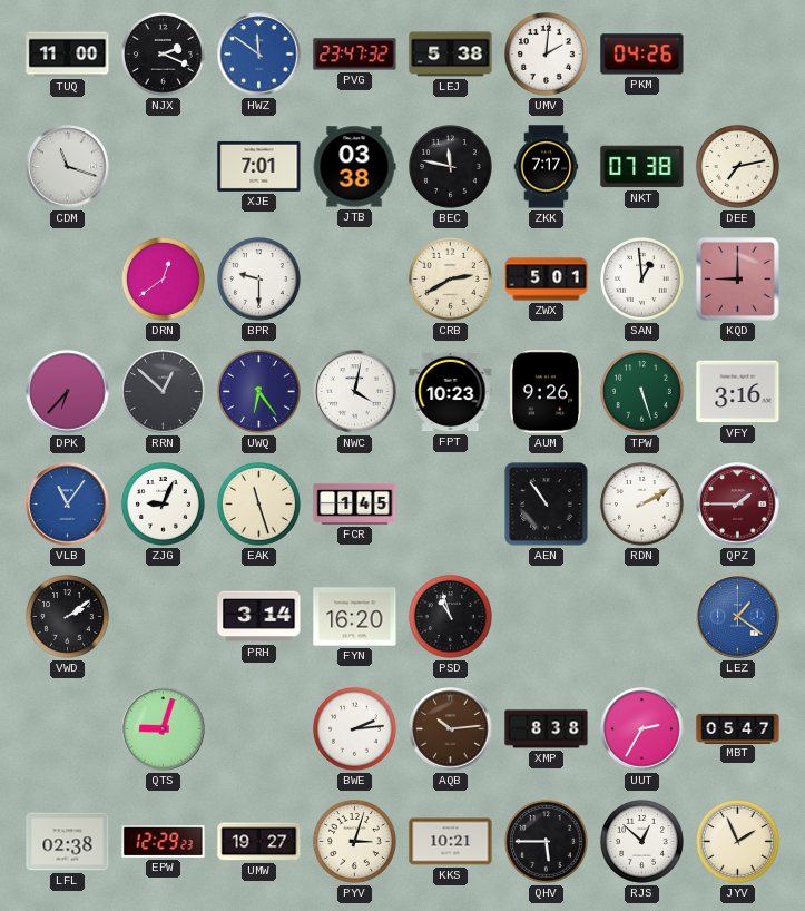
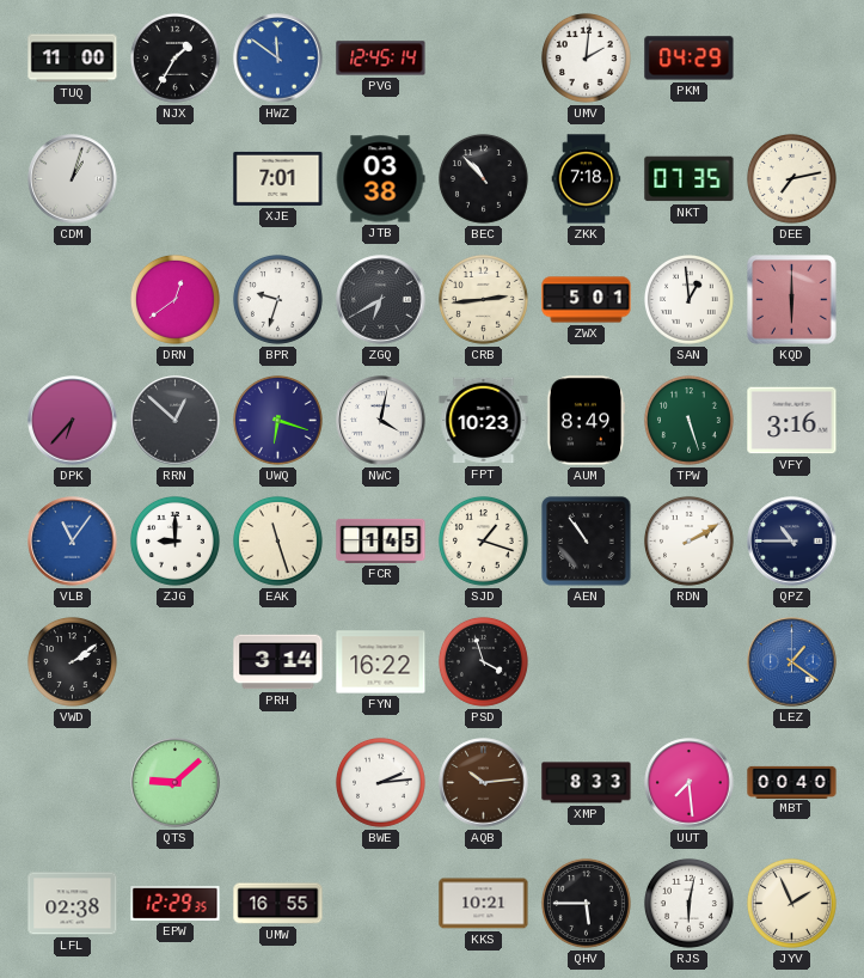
NJX: 2:19 -> 1:35
PVG: 23:47 -> 12:45
LEJ: 5:38 -> none
PKM: 04:26 -> 04:29
CDM: 11:18 -> 1:03
BEC: 11:47 -> 10:53
ZKK: 7:17 -> 7:18
NKT: 07:38 -> 07:35
BPR: 9:30 -> 9:33
ZGQ: none -> 6:40
CRB: 2:40 -> 2:44
KQD: 9:00 -> 6:00
UWQ: 6:24 -> 6:18
AUM: 9:26 -> 8:49
ZJG: 9:04 -> 9:00
SJD: none -> 1:18
QPZ: 1:45 -> 10:45
QPZ dial: burgundy -> navy
FYN: 16:20 -> 16:22
PSD: 10:57 -> 3:57
QTS: 9:03 -> 9:08
XMP: 8:38 -> 8:33
UUT: 2:35 -> 7:29
MBT: 05:47 -> 00:40
EPW: 12:29:23 -> 12:29:35
UMW: 19:27 -> 16:55
PYV: 3:03 -> none
RJS: 12:52 -> 6:02
